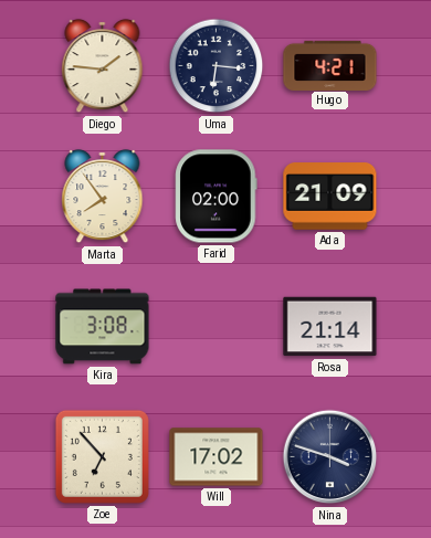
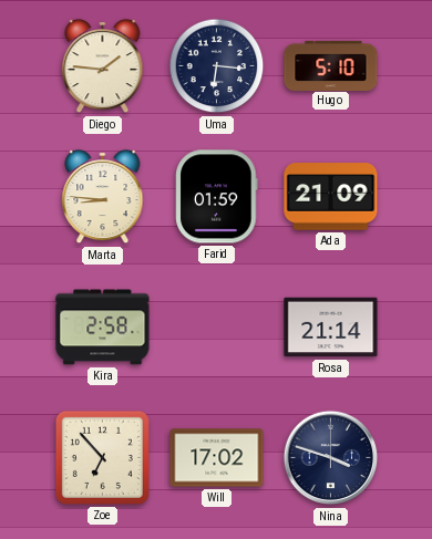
Hugo: 4:21 -> 5:10
Marta: 7:54 -> 8:46
Farid: 02:00 -> 01:59
Kira: 3:08 -> 2:58
